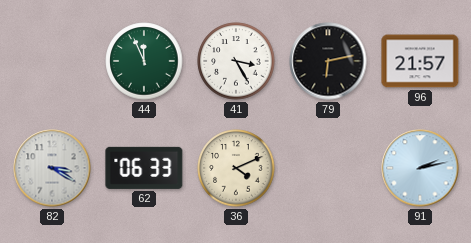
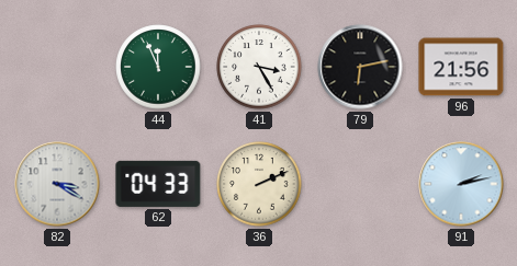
96: 21:57 -> 21:56
62: 06:33 -> 04:33
36: 4:11 -> 2:11
